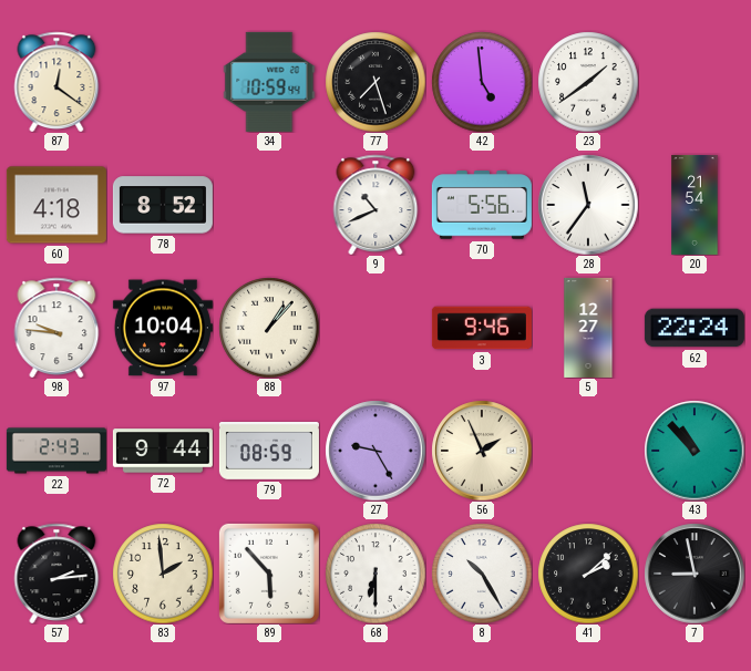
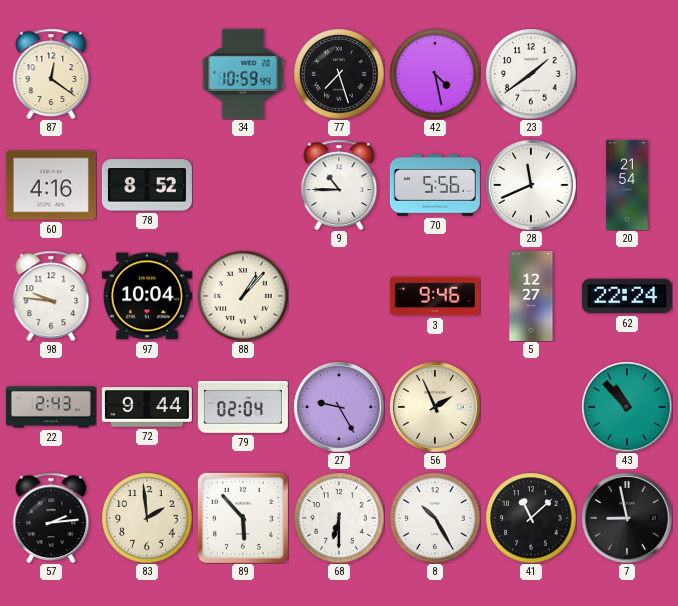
42: 4:59 -> 4:28
60: 4:18 -> 4:16
9: 10:41 -> 10:45
28: 11:36 -> 11:41
79: 08:59 -> 02:04
41: 2:08 -> 11:08
